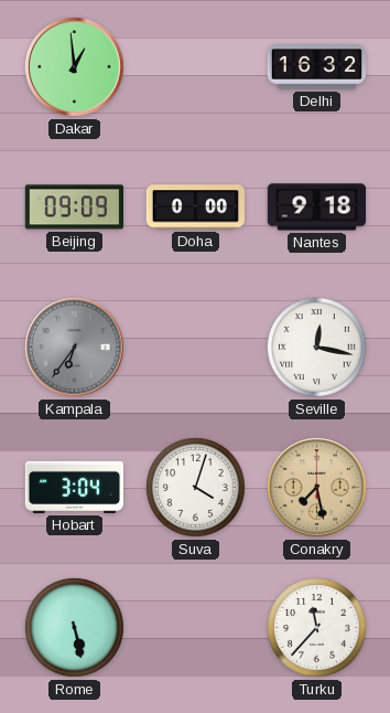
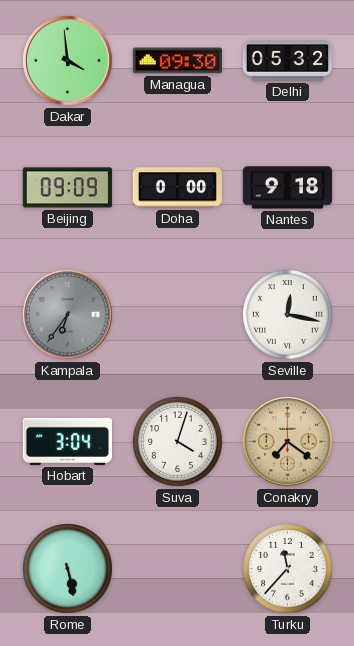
Dakar: 12:59 -> 3:59
Managua: none -> 09:30
Delhi: 16:32 -> 05:32
Conakry: 7:28 -> 7:21
